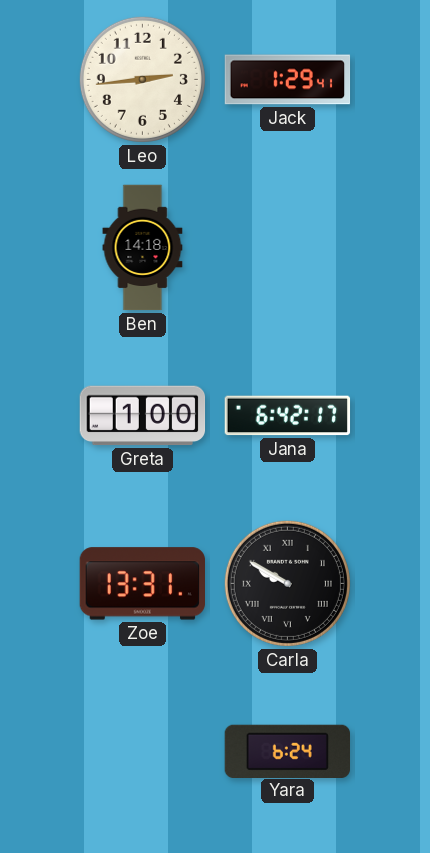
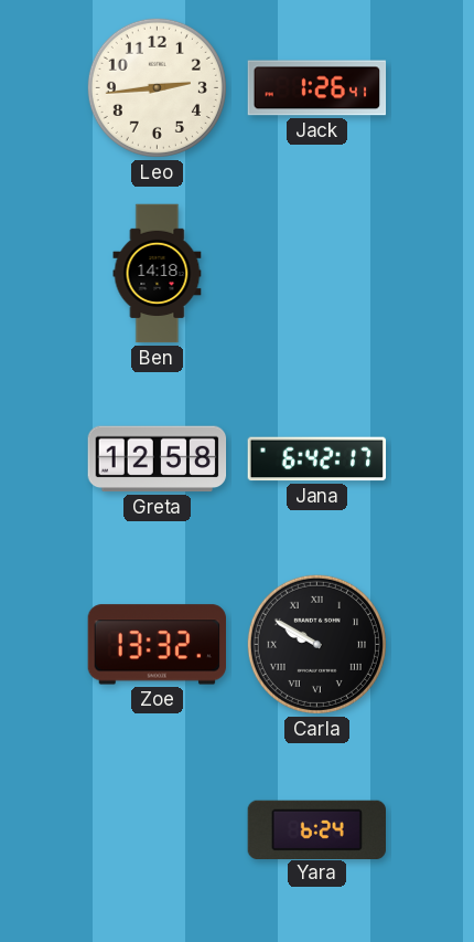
Jack: 1:29 -> 1:26
Greta: 1:00 -> 12:58
Zoe: 13:31 -> 13:32
